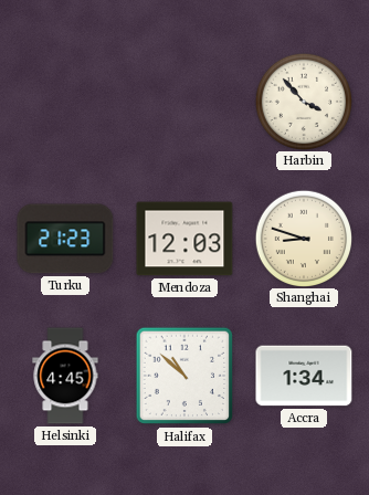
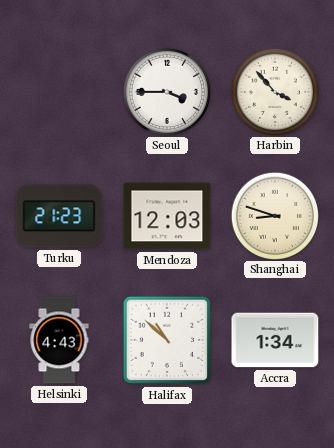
Seoul: none -> 3:45
Helsinki: 4:45 -> 4:43
